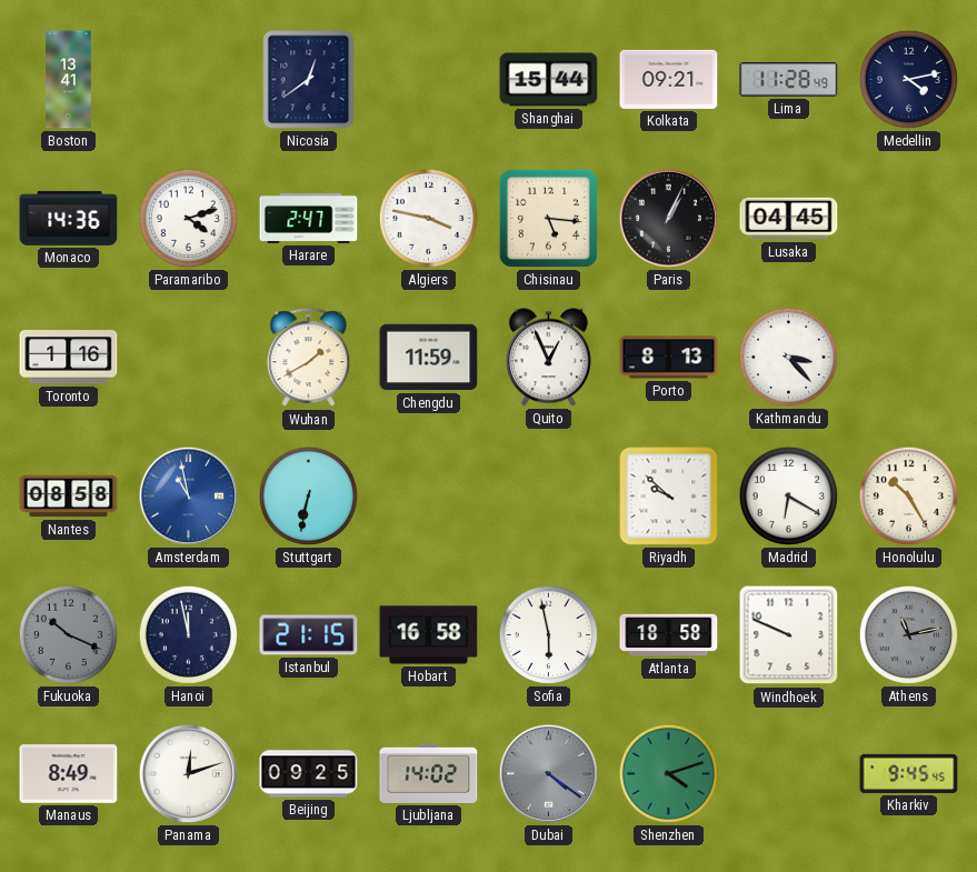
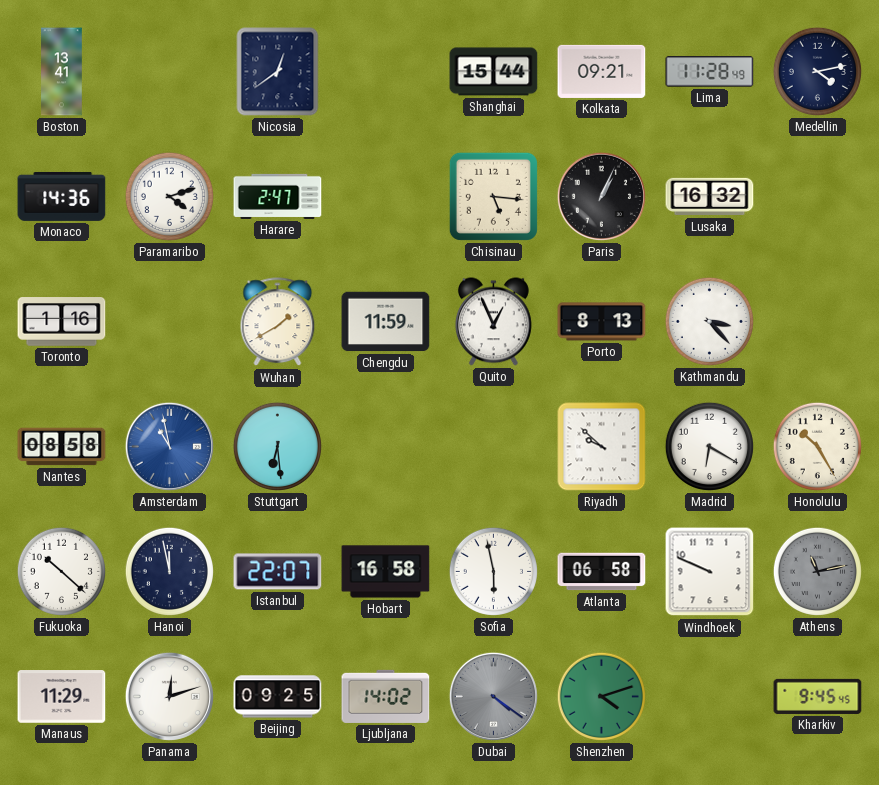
Algiers: 3:47 -> none
Lusaka: 04:45 -> 16:32
Stuttgart: 6:32 -> 6:29
Fukuoka: 10:19 -> 10:22
Fukuoka dial: grey -> white
Istanbul: 21:15 -> 22:07
Atlanta: 18:58 -> 06:58
Manaus: 8:49 -> 11:29
